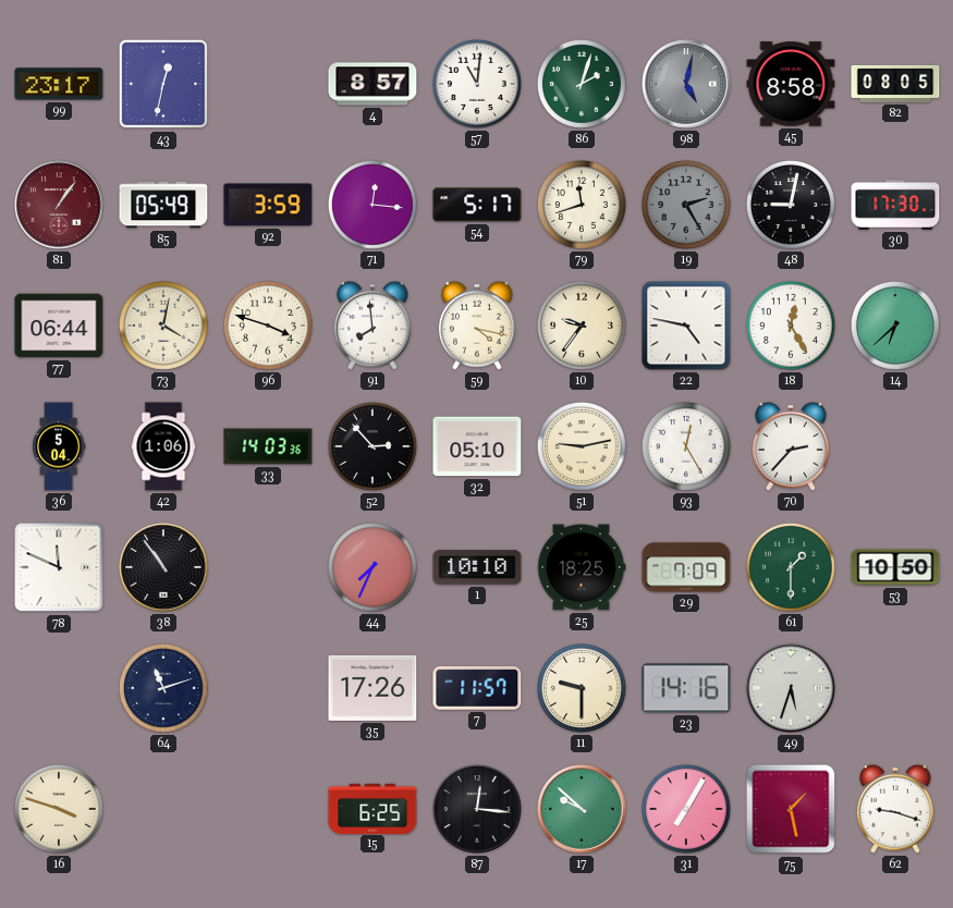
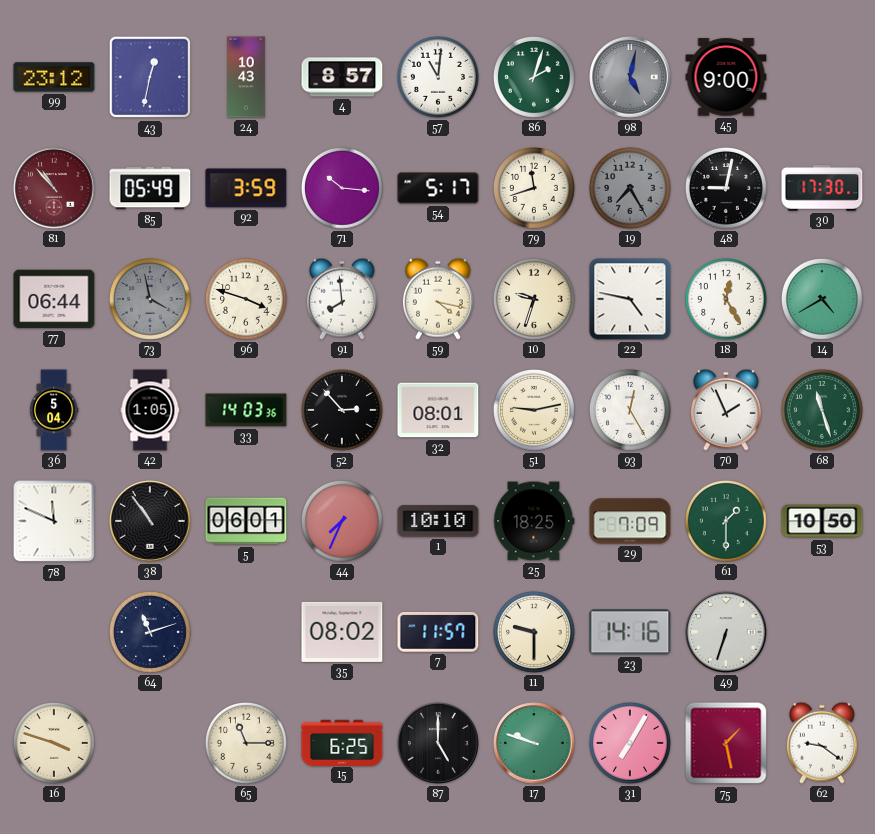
99: 23:17 -> 23:12
24: none -> 10:43
45: 8:58 -> 9:00
82: 08:05 -> none
81: 1:06 -> 10:53
71: 12:16 -> 10:16
19: 2:25 -> 7:25
73: 4:02 -> 3:58
73 dial: cream -> grey
10: 9:36 -> 9:33
14: 6:38 -> 4:40
42: 1:06 -> 1:05
32: 05:10 -> 08:01
70: 2:37 -> 1:56
68: none -> 11:27
5: none -> 06:01
35: 17:26 -> 08:02
49: 5:33 -> 6:33
65: none -> 11:15
87: 12:16 -> 5:00
17: 9:52 -> 9:48
62: 9:18 -> 9:21
